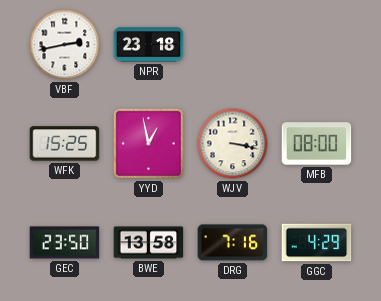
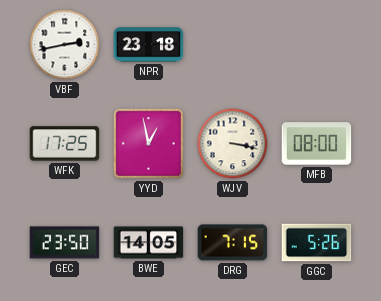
WFK: 15:25 -> 17:25
BWE: 13:58 -> 14:05
DRG: 7:16 -> 7:15
GGC: 4:29 -> 5:26
